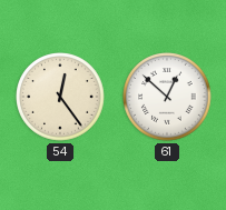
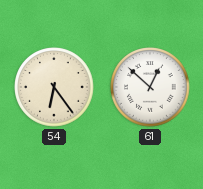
54: 12:24 -> 6:24
